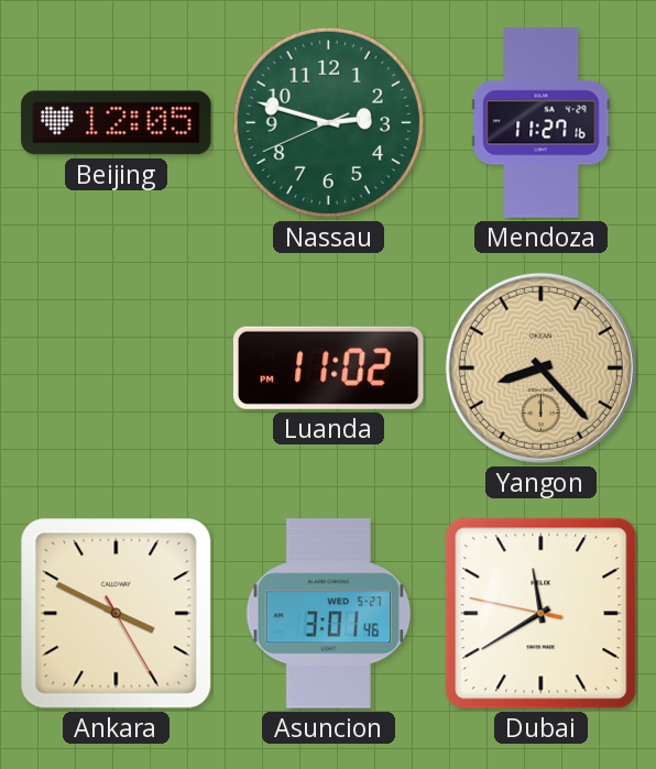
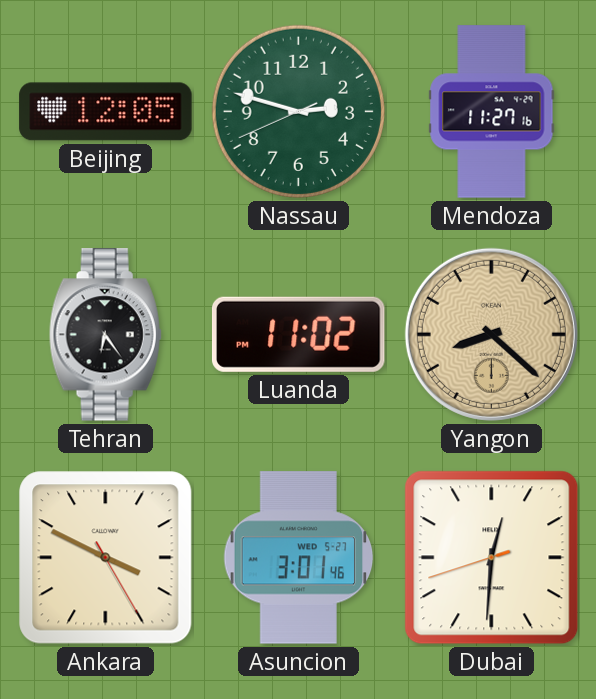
Tehran: none -> 6:24
Yangon: 8:23 -> 8:22
Dubai: 11:39 -> 12:30
